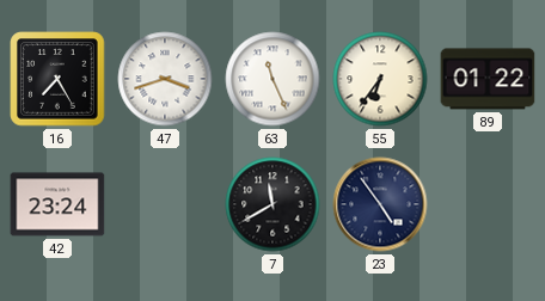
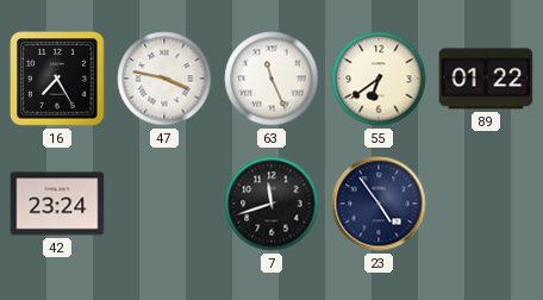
47: 3:42 -> 3:47
55: 6:36 -> 6:39
7: 11:40 -> 11:42
